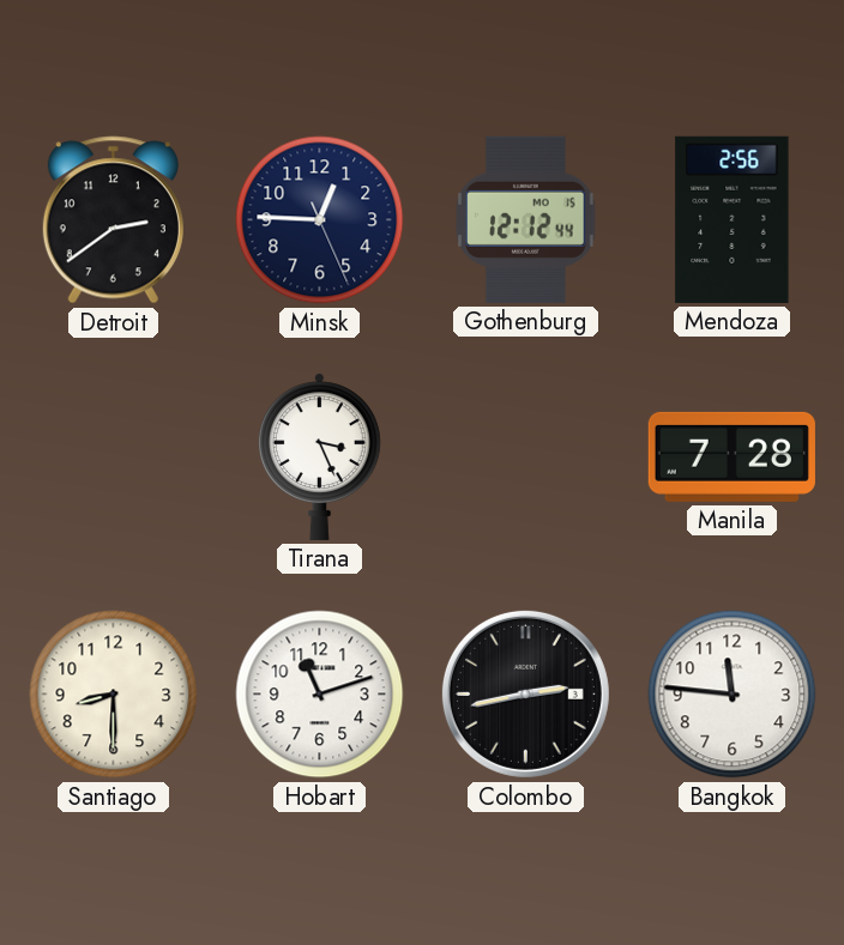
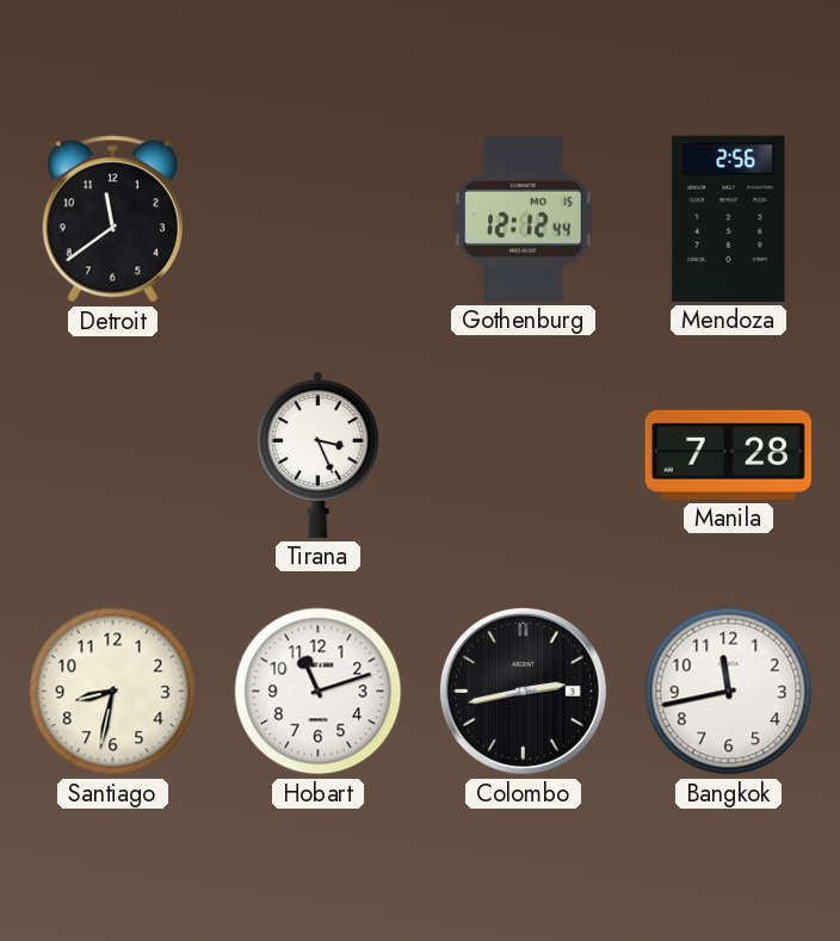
Detroit: 2:39 -> 11:39
Minsk: 12:45 -> none
Santiago: 8:30 -> 8:32
Bangkok: 11:46 -> 11:43
